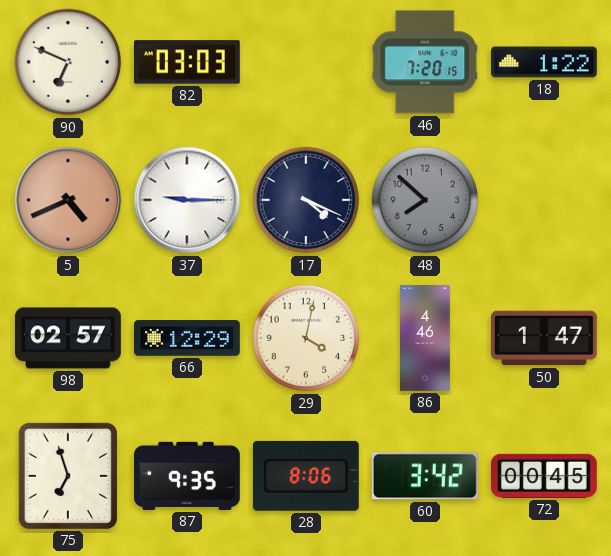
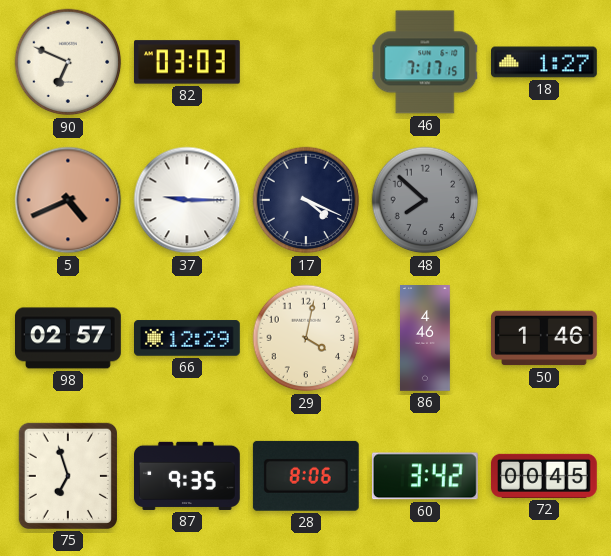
46: 7:20 -> 7:17
18: 1:22 -> 1:27
50: 1:47 -> 1:46
